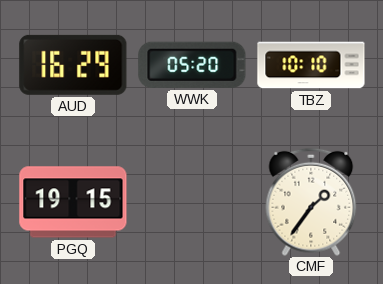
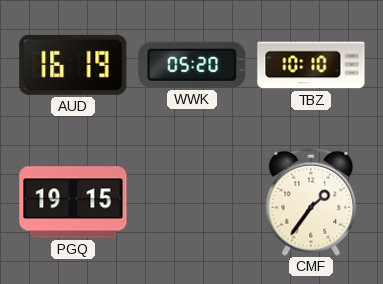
AUD: 16:29 -> 16:19
